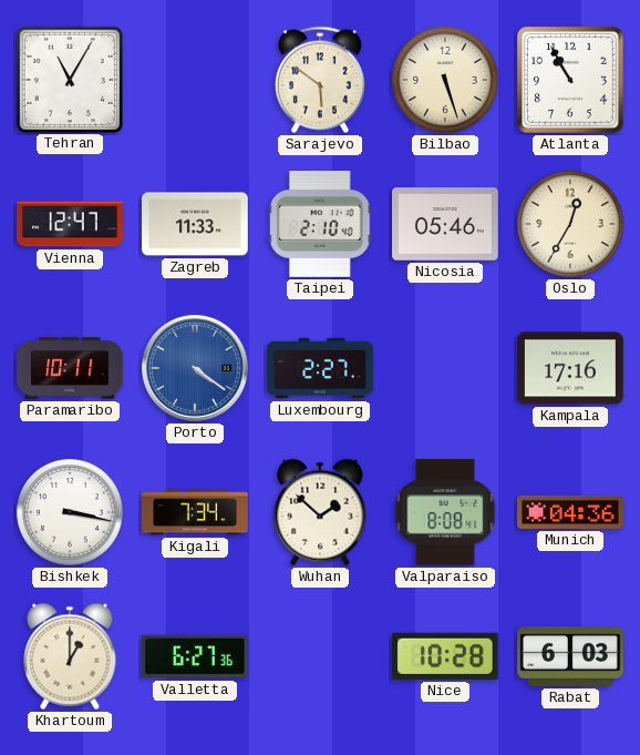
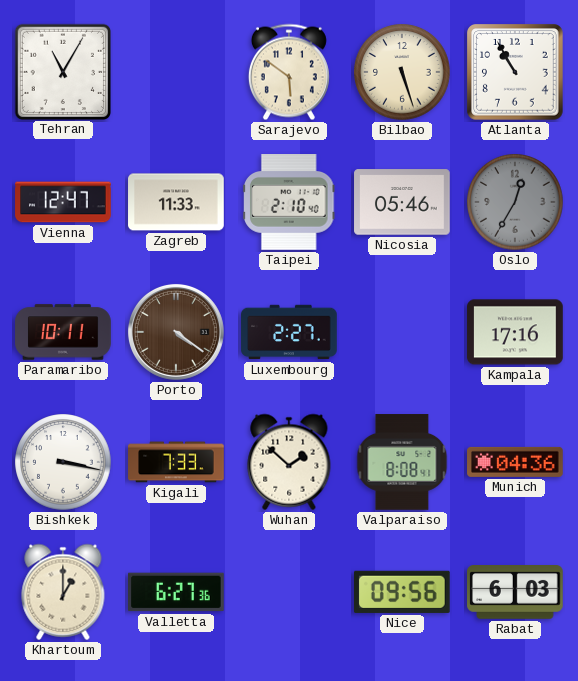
Oslo dial: cream -> grey
Porto dial: blue -> brown
Kigali: 7:34 -> 7:33
Nice: 10:28 -> 09:56
